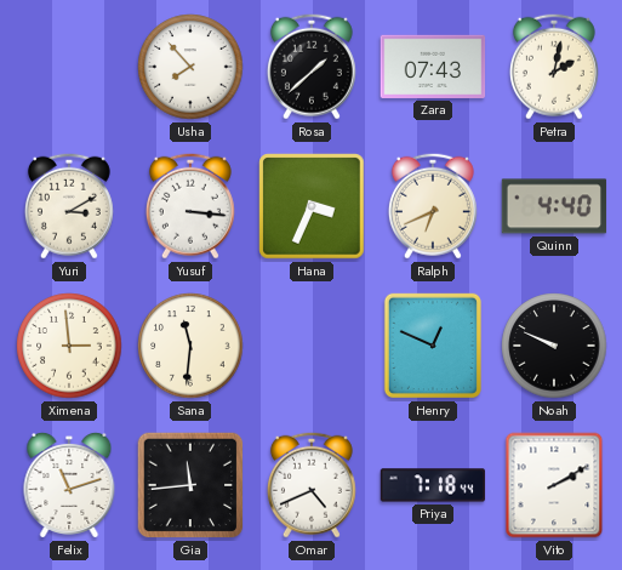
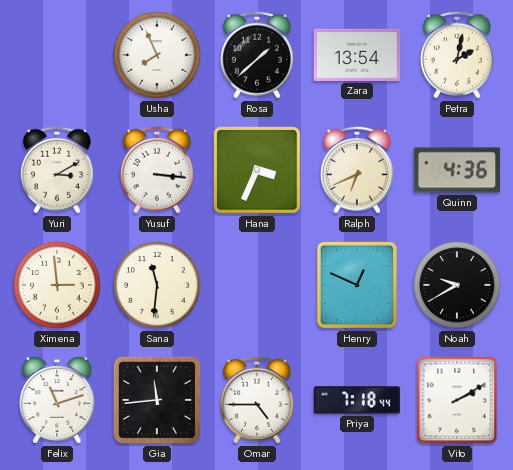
Usha: 7:53 -> 7:56
Zara: 07:43 -> 13:54
Quinn: 4:40 -> 4:36
Noah: 9:49 -> 9:40
Omar: 4:41 -> 4:45
